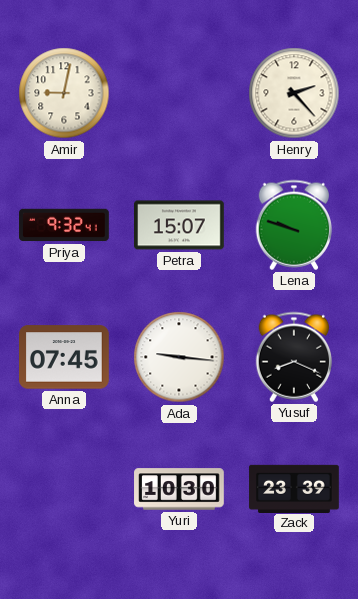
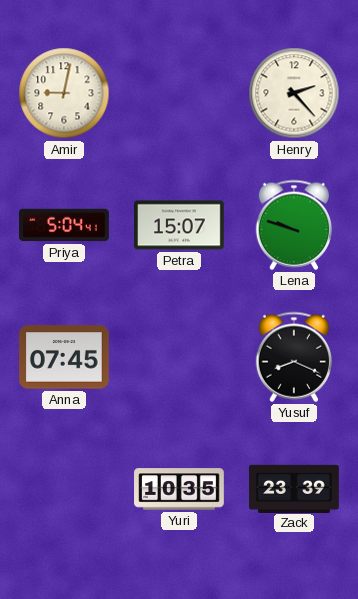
Priya: 9:32 -> 5:04
Ada: 9:16 -> none
Yuri: 10:30 -> 10:35
